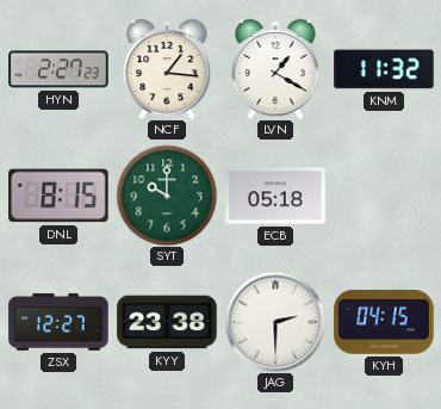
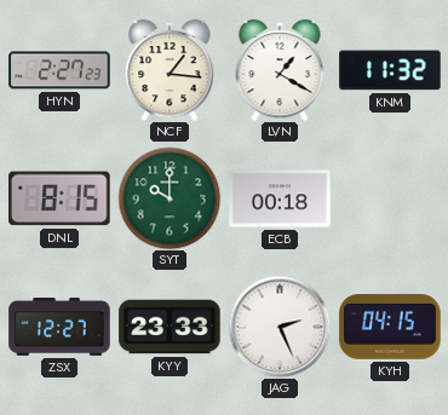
ECB: 05:18 -> 00:18
KYY: 23:38 -> 23:33
JAG: 2:30 -> 2:26
